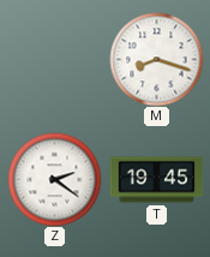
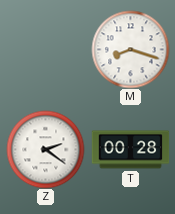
T: 19:45 -> 00:28
